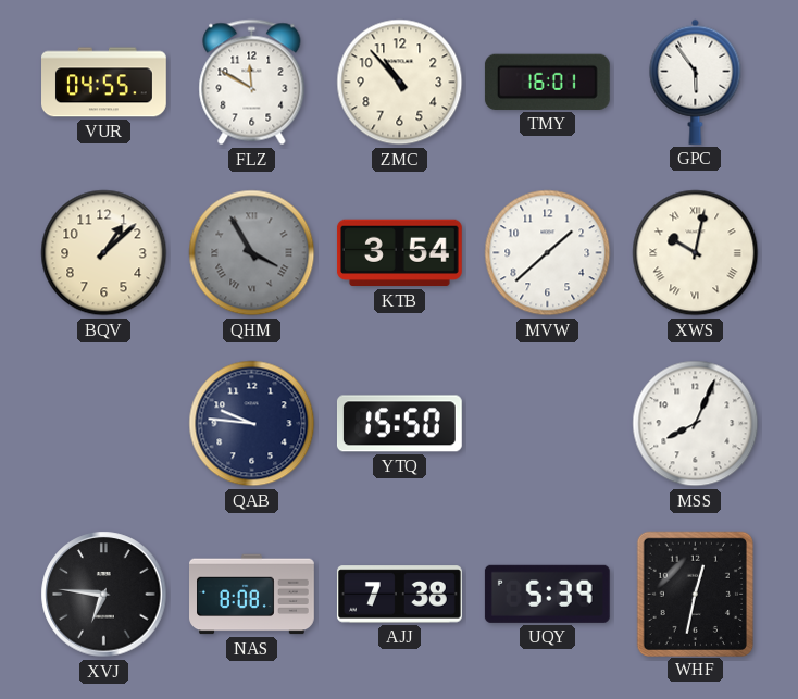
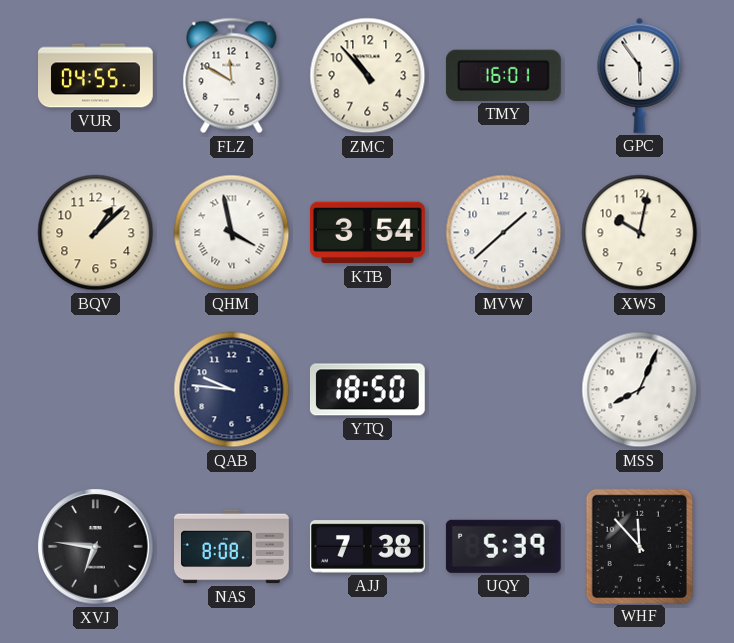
QHM: 3:55 -> 3:58
QHM dial: grey -> white
XWS numerals: Roman -> Arabic
YTQ: 15:50 -> 18:50
WHF: 12:32 -> 11:53
